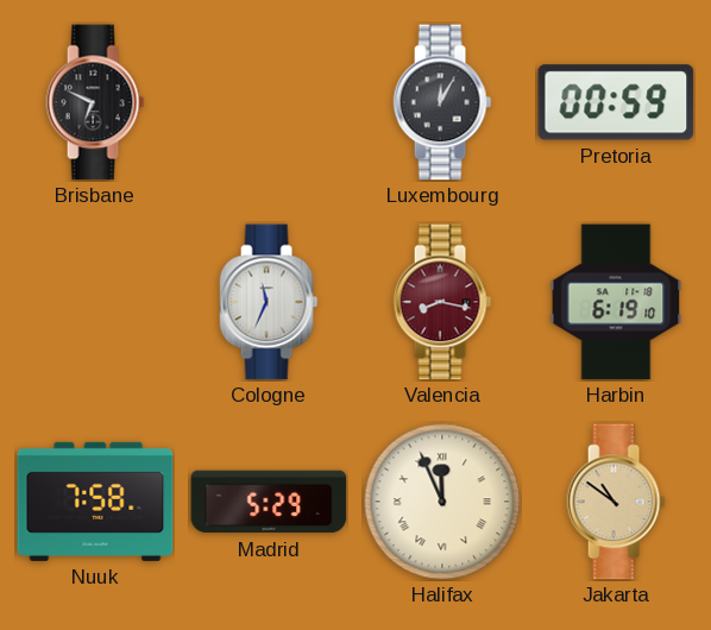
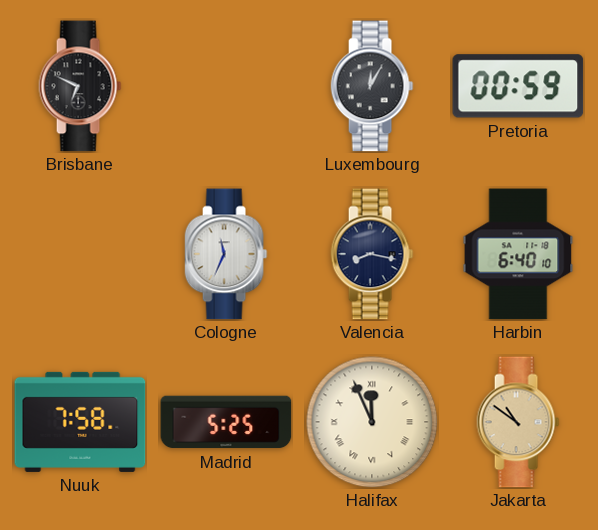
Valencia dial: burgundy -> navy
Harbin: 6:19 -> 6:40
Madrid: 5:29 -> 5:25
